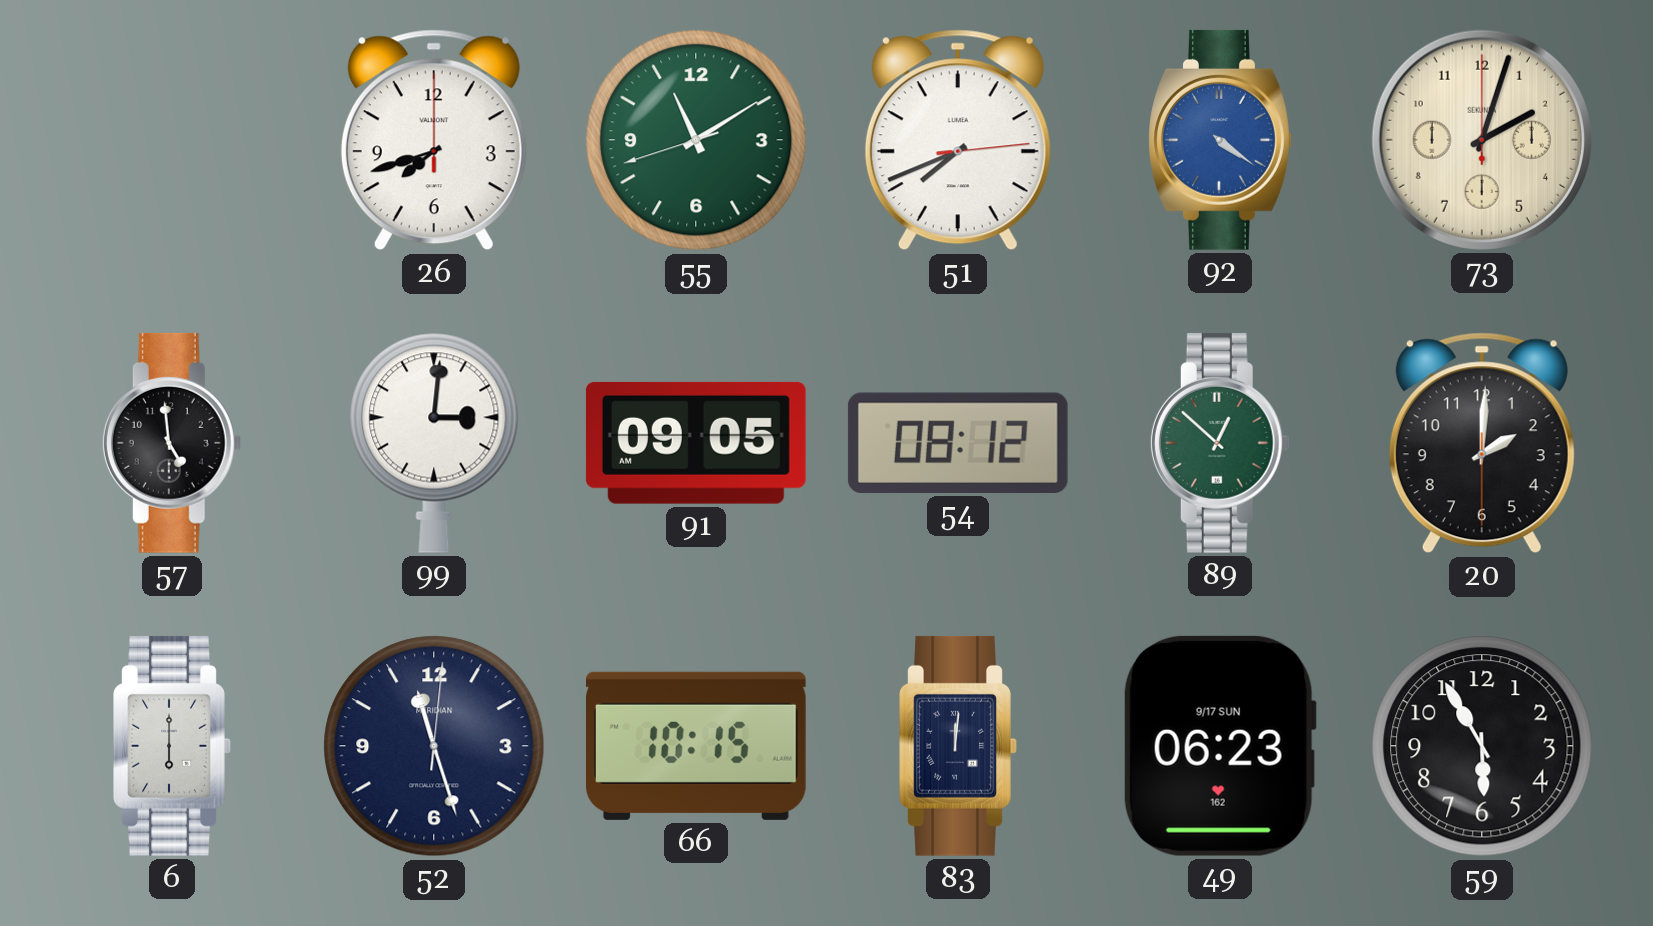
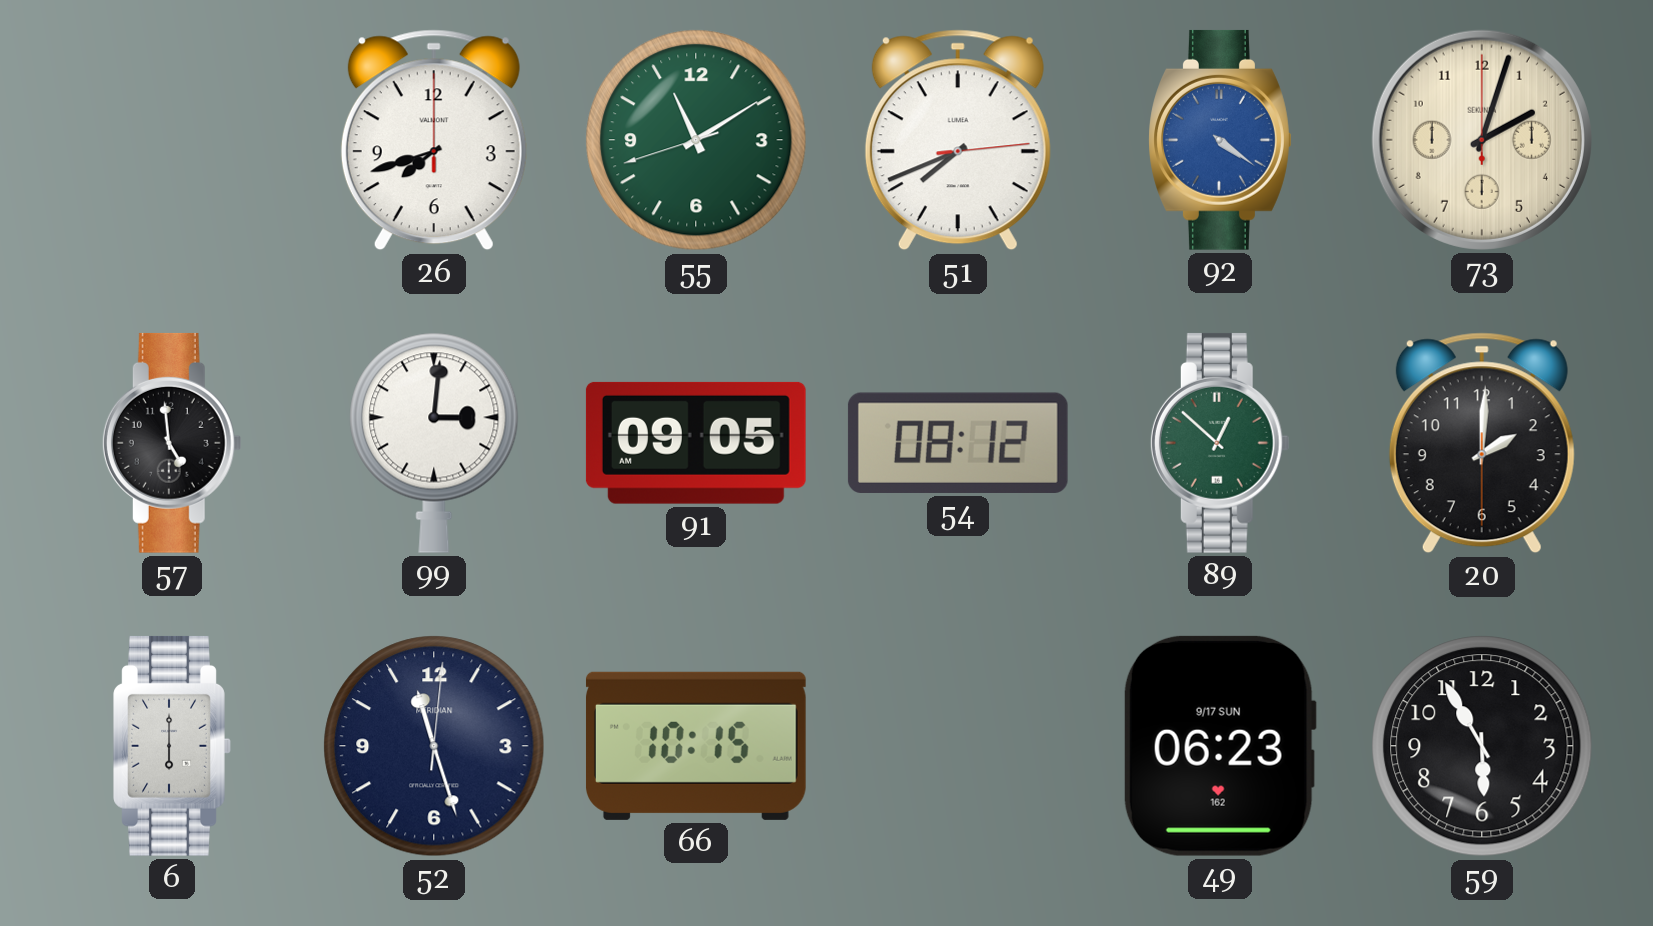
83: 12:01 -> none
